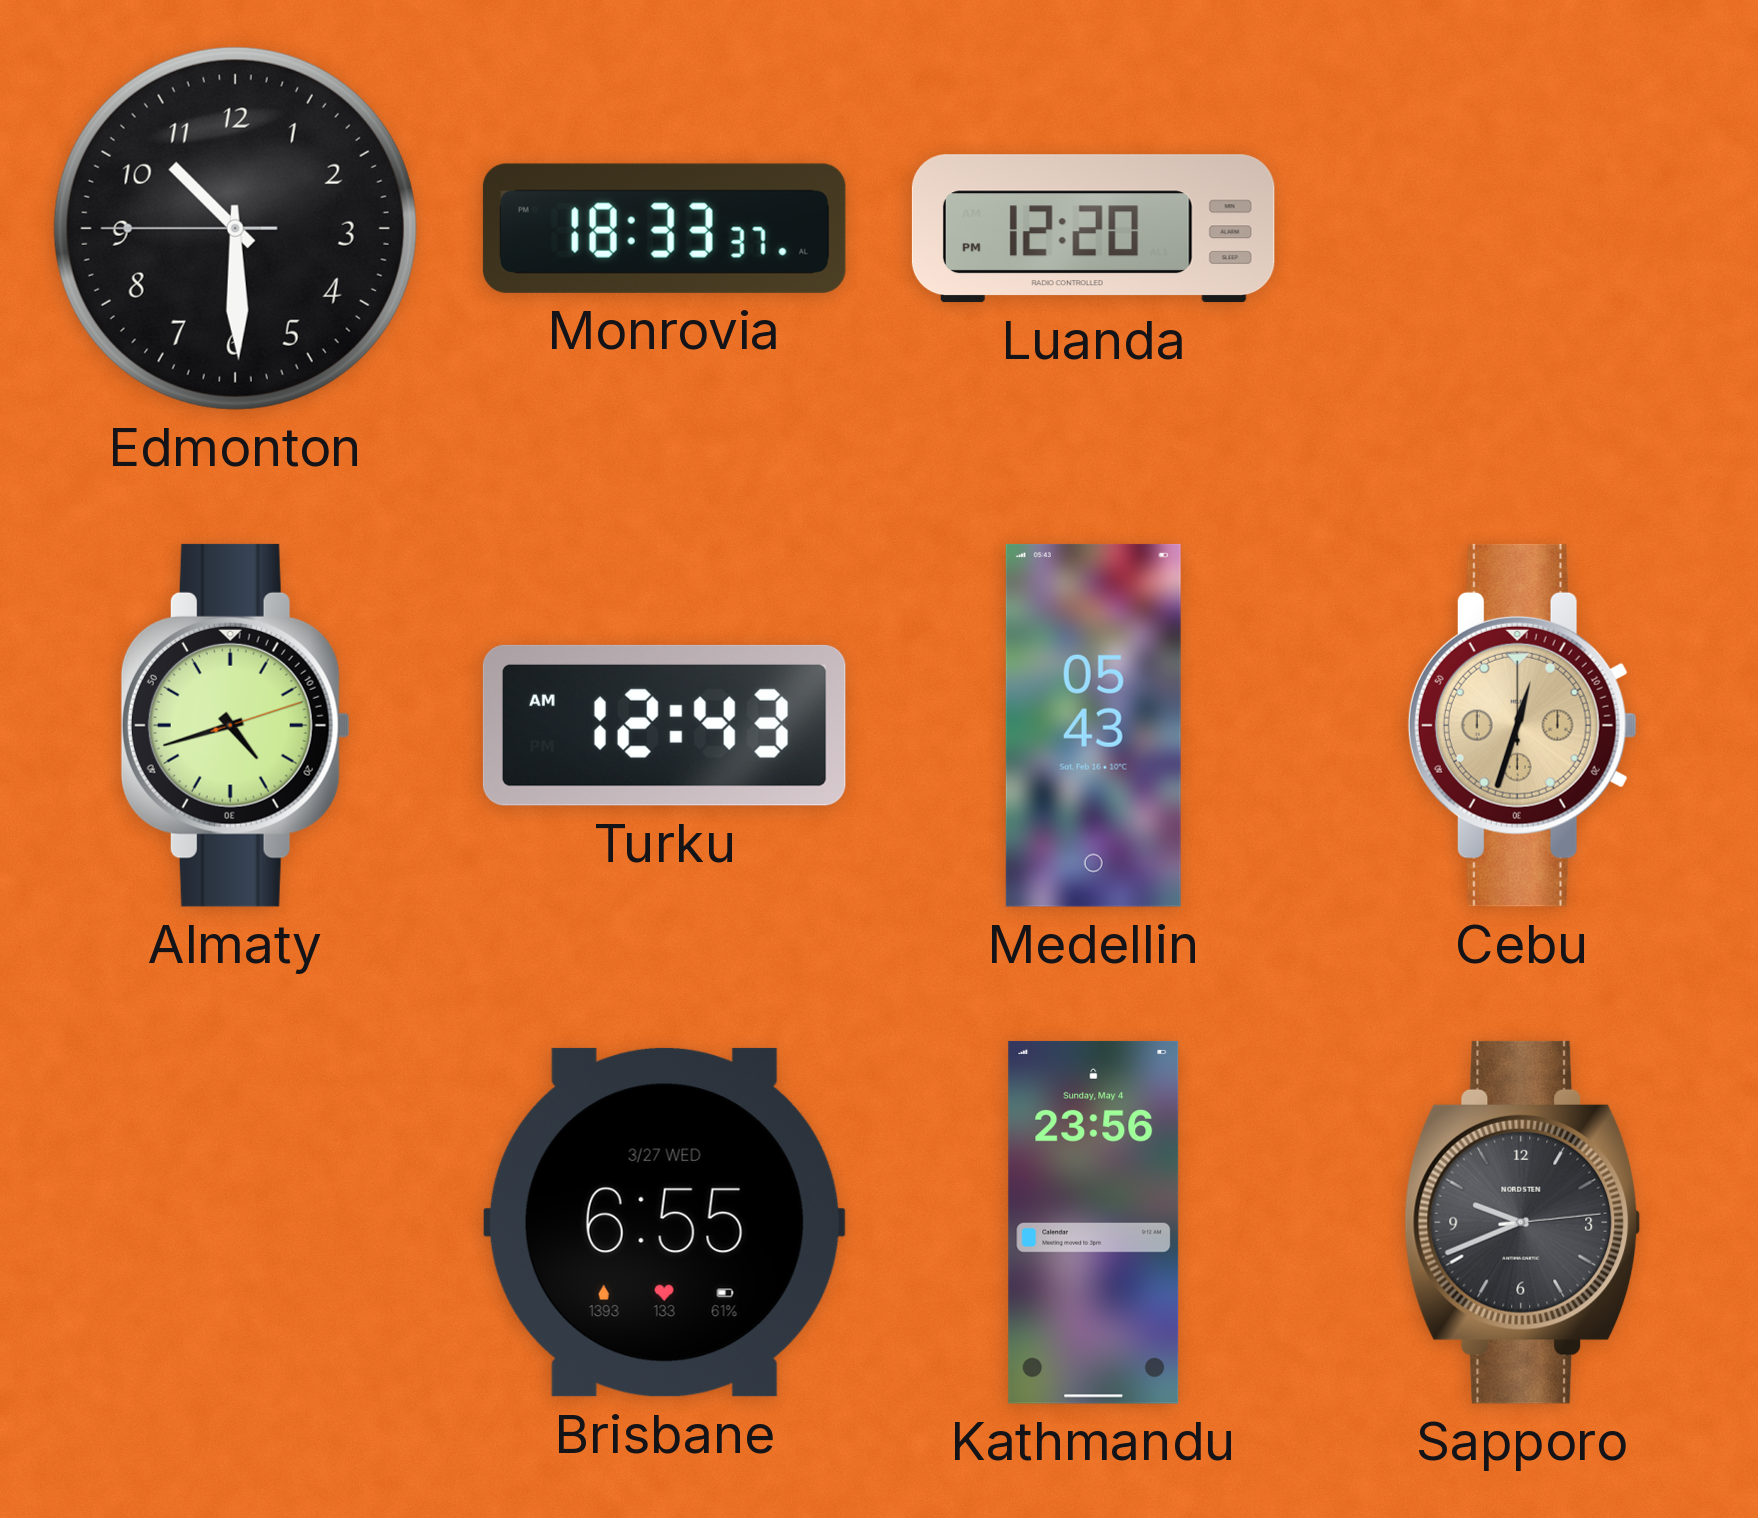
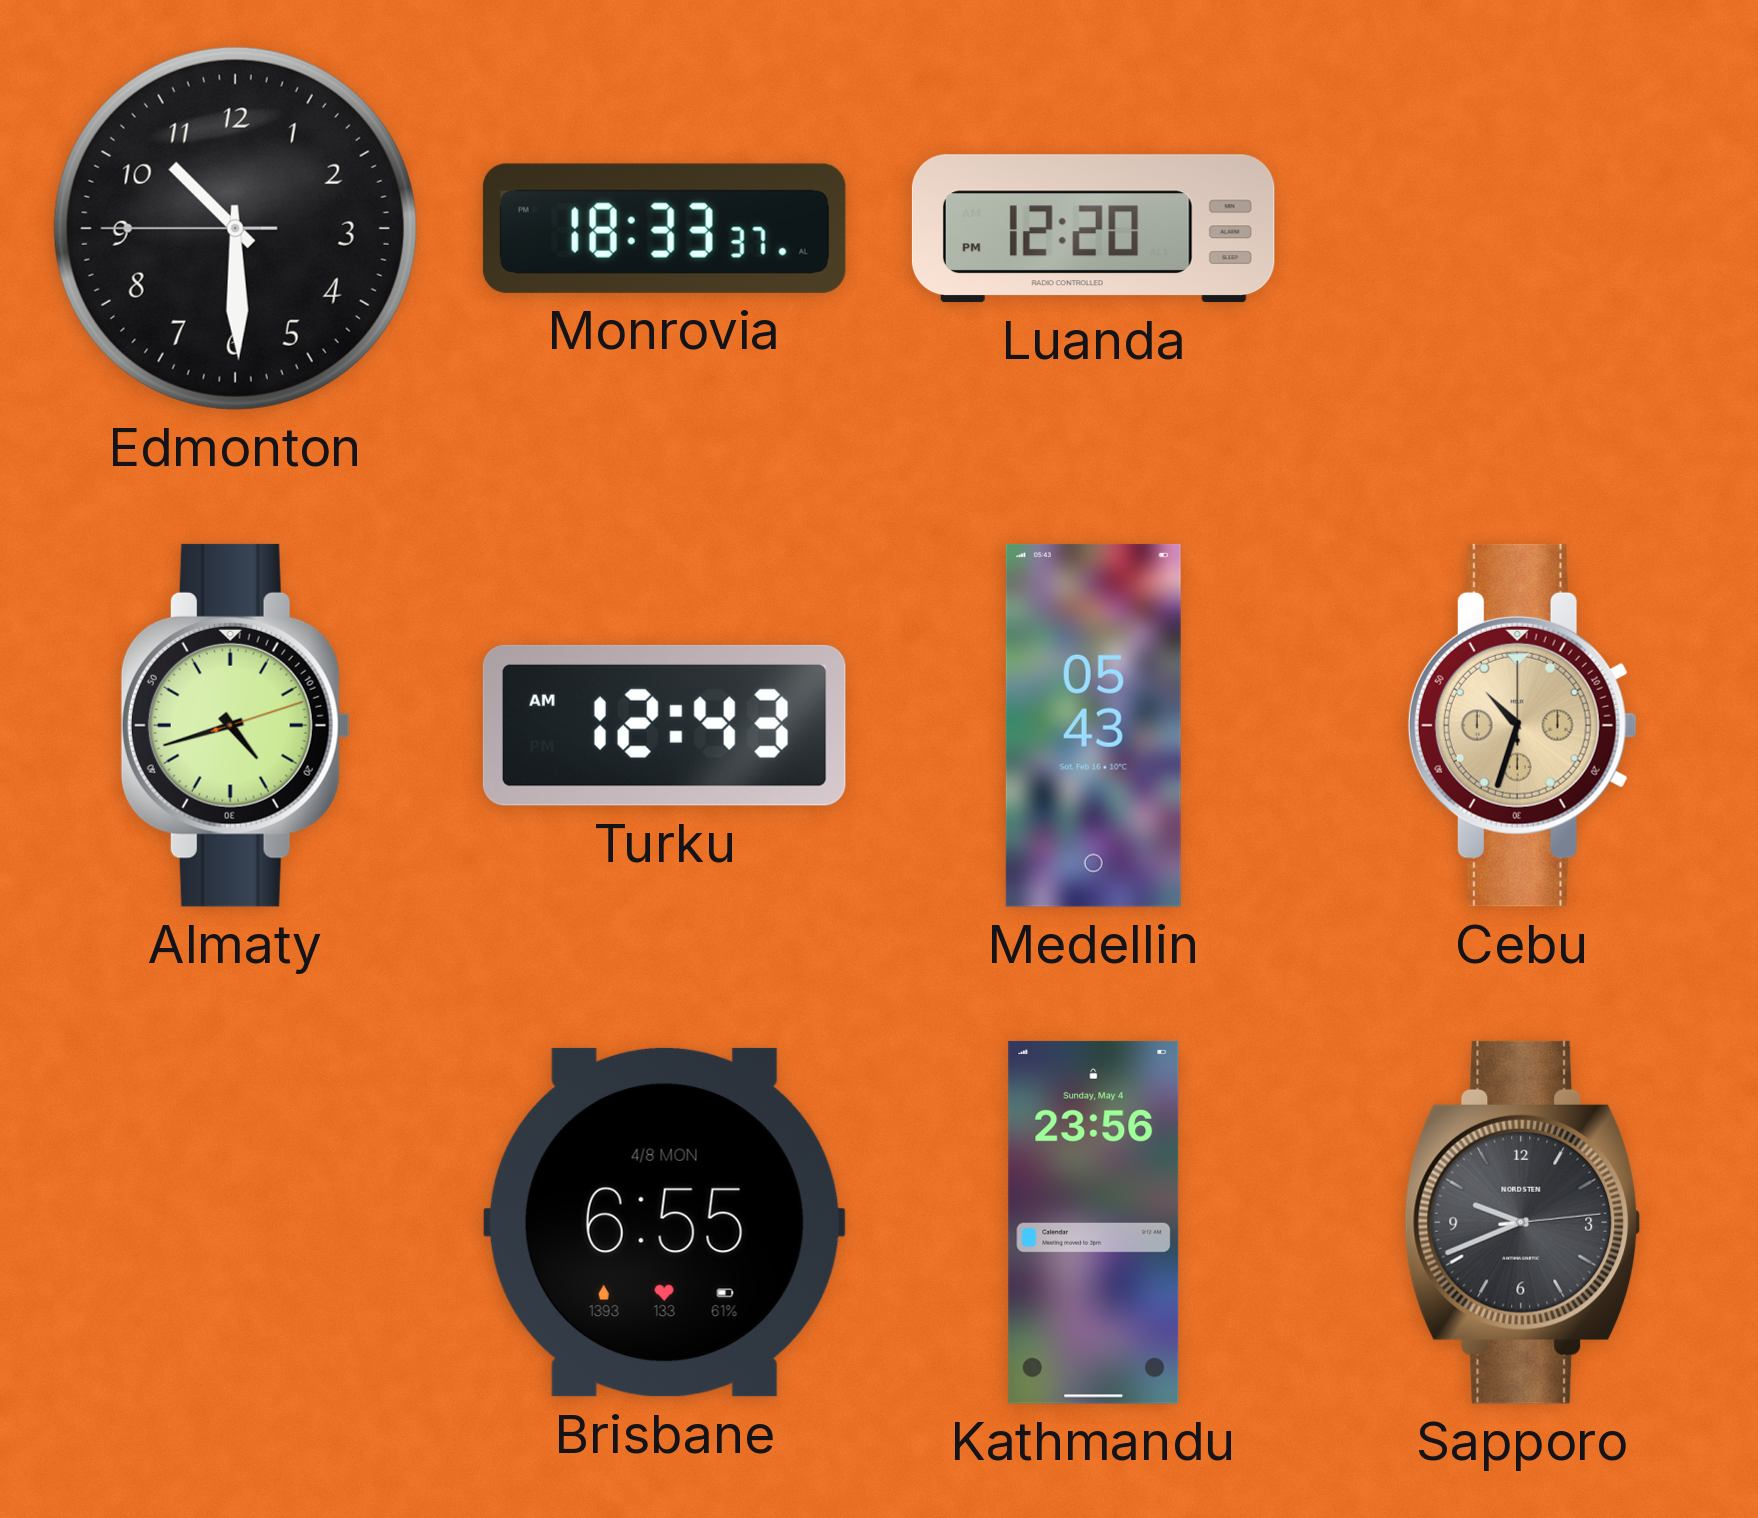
Cebu: 12:33 -> 10:33
Brisbane date: 3/27 WED -> 4/8 MON
